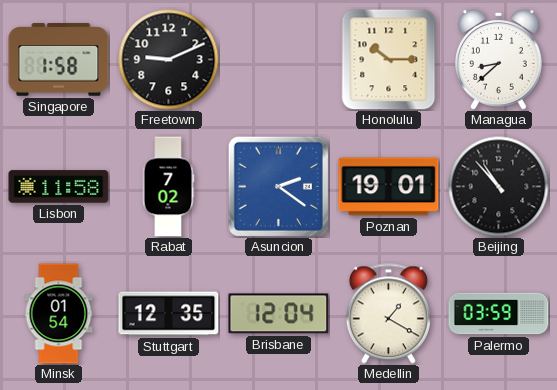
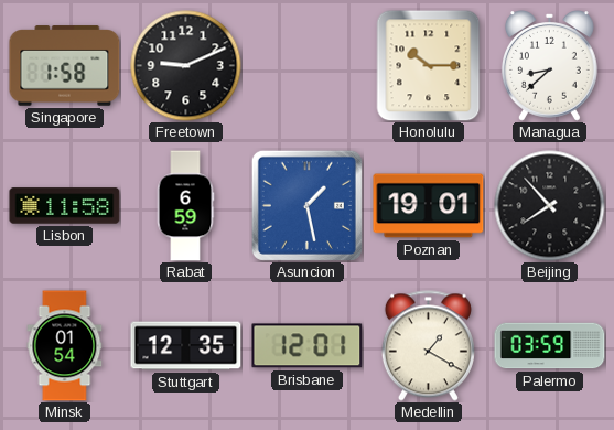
Rabat: 7:02 -> 6:59
Asuncion: 2:21 -> 1:28
Beijing: 10:53 -> 7:53
Brisbane: 12:04 -> 12:01
